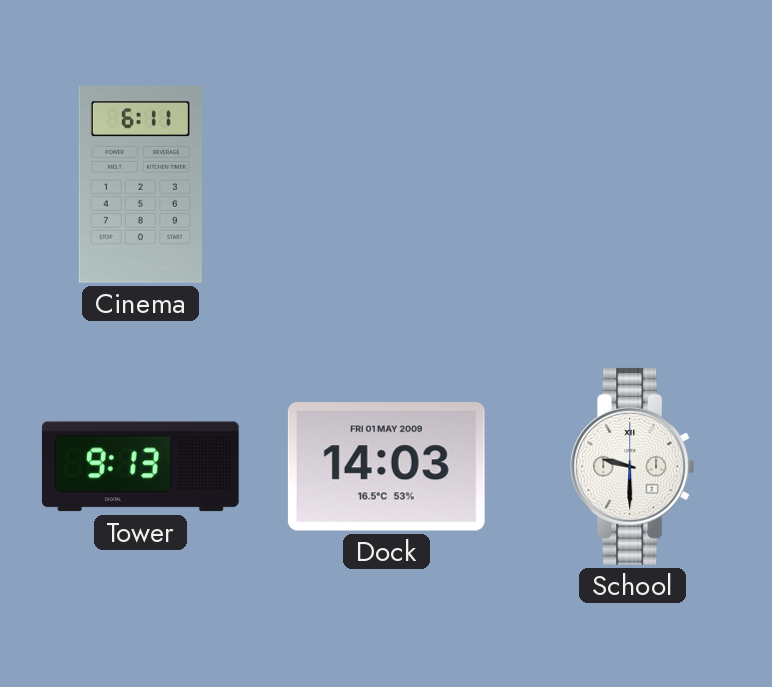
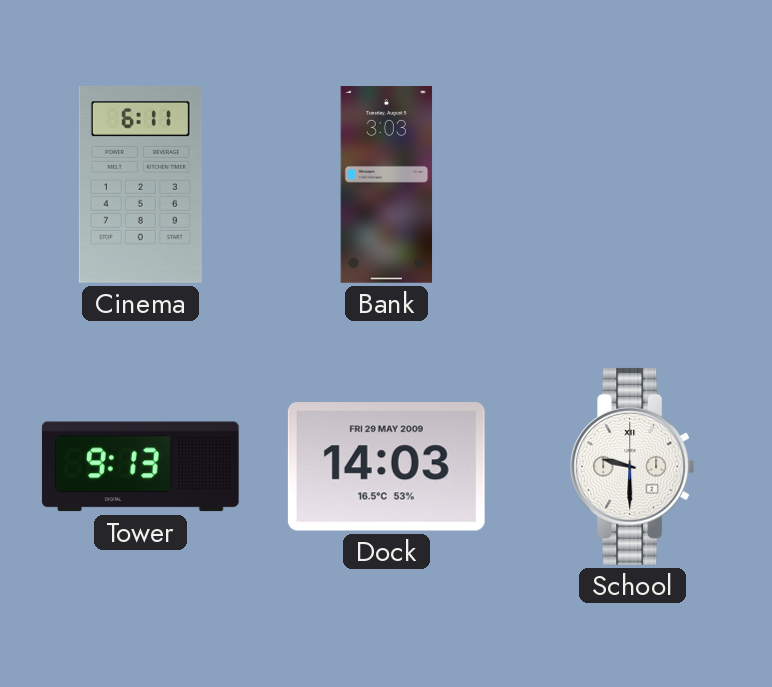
Bank: none -> 3:03
Dock date: FRI 01 MAY 2009 -> FRI 29 MAY 2009
